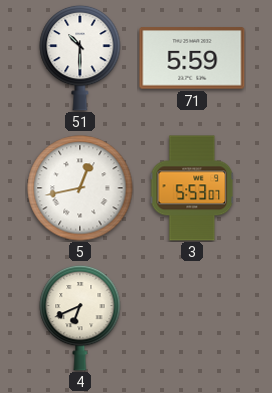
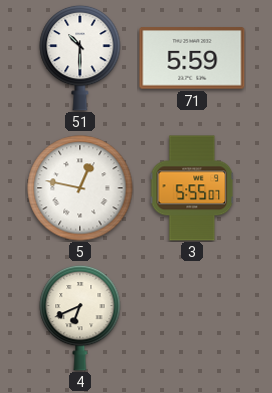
5: 12:43 -> 12:47
3: 5:53 -> 5:55
